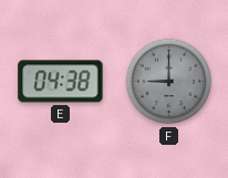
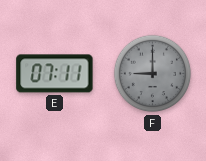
E: 04:38 -> 07:11
